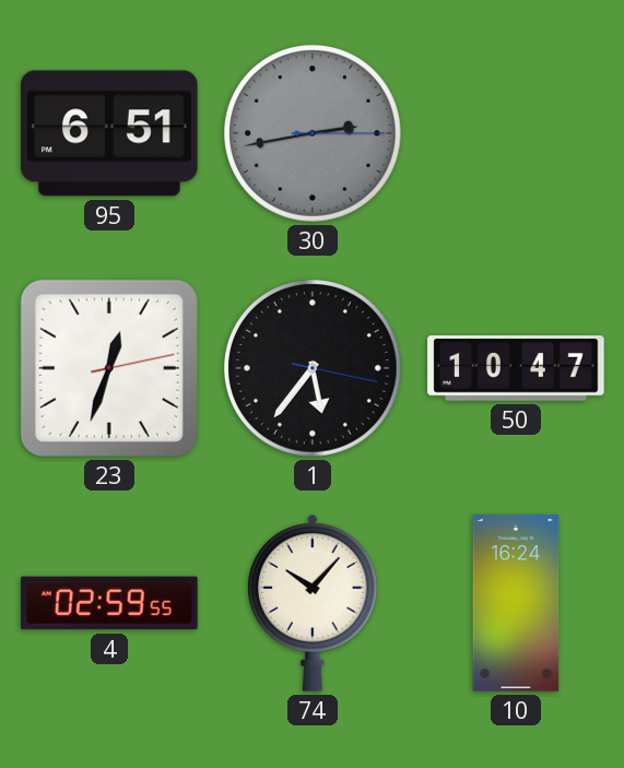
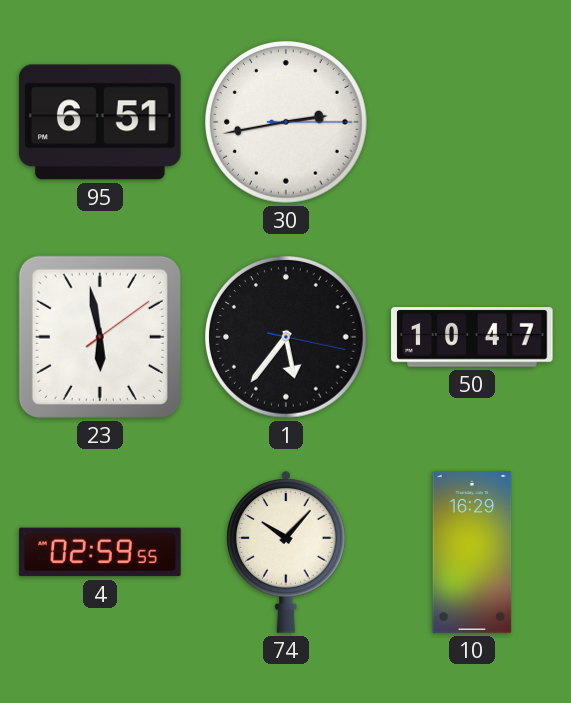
30 dial: grey -> white
23: 12:33 -> 5:58
10: 16:24 -> 16:29
